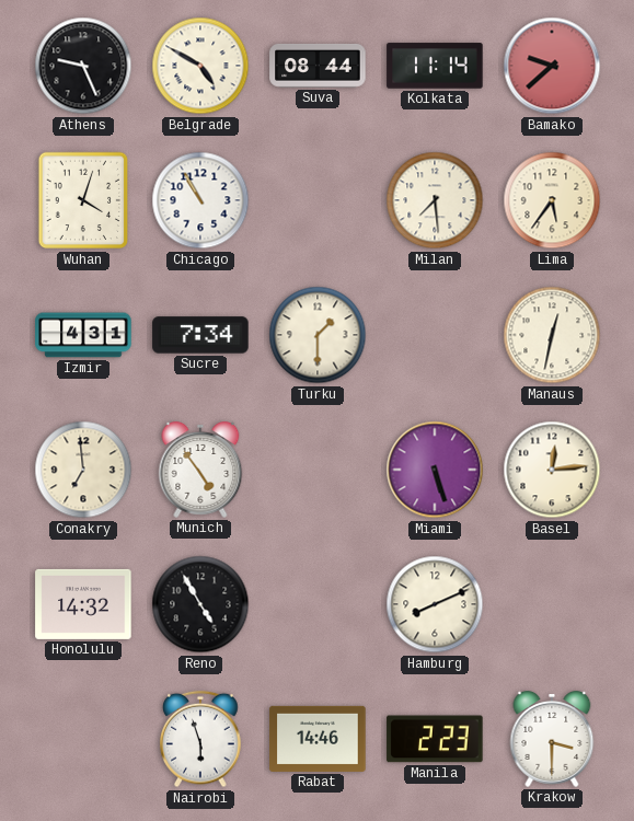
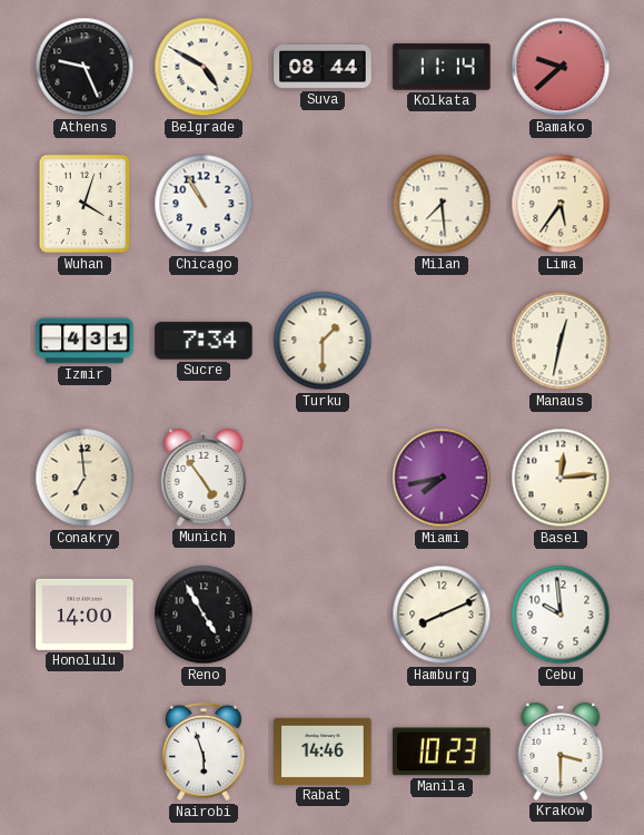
Miami: 5:27 -> 7:43
Honolulu: 14:32 -> 14:00
Cebu: none -> 9:59
Manila: 2:23 -> 10:23
